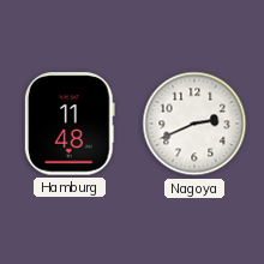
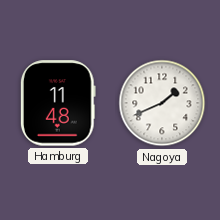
Nagoya: 2:41 -> 1:41
